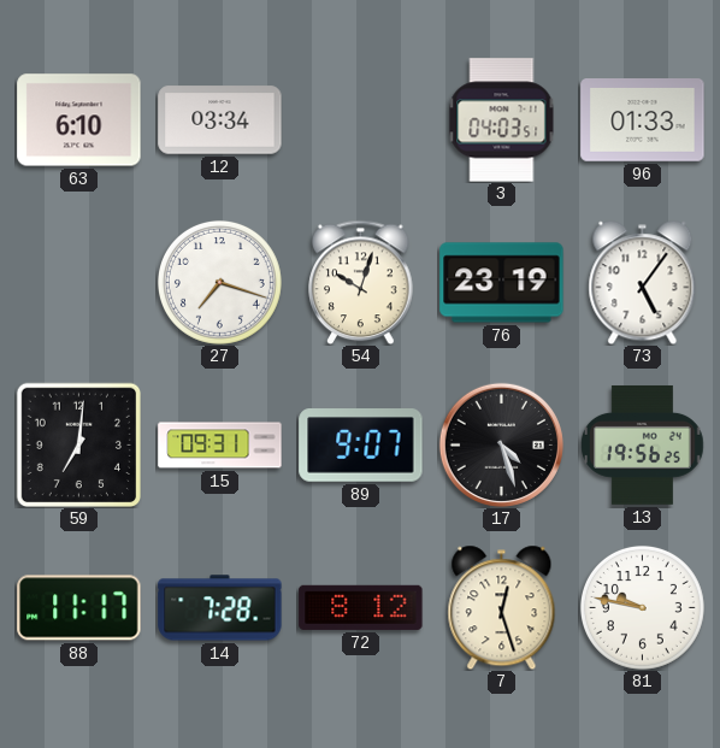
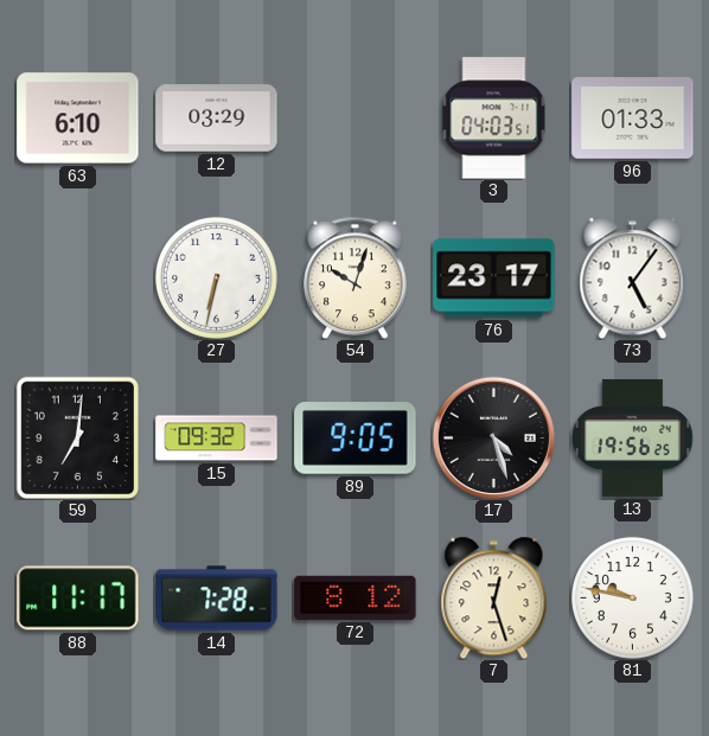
12: 03:34 -> 03:29
27: 7:18 -> 6:32
76: 23:19 -> 23:17
15: 09:31 -> 09:32
89: 9:07 -> 9:05
